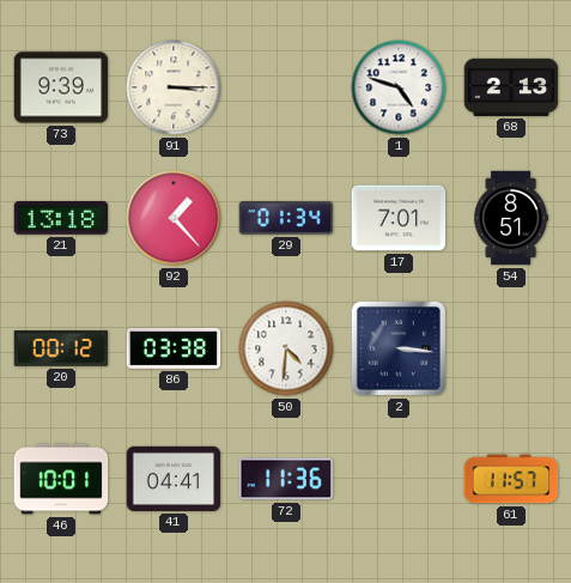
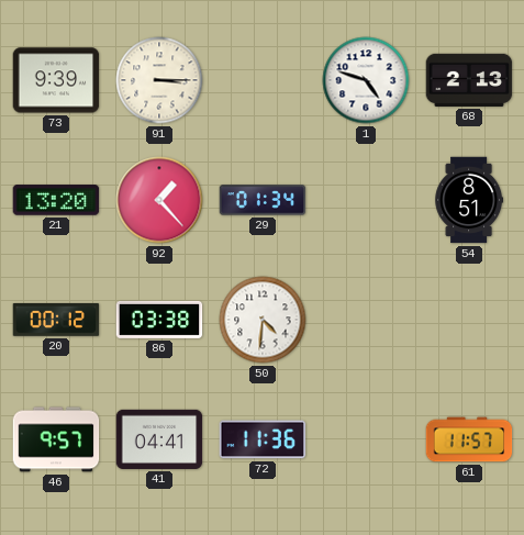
21: 13:18 -> 13:20
17: 7:01 -> none
2: 3:16 -> none
46: 10:01 -> 9:57
